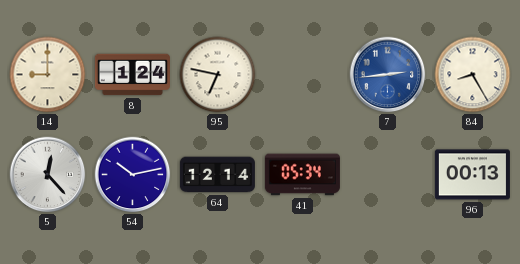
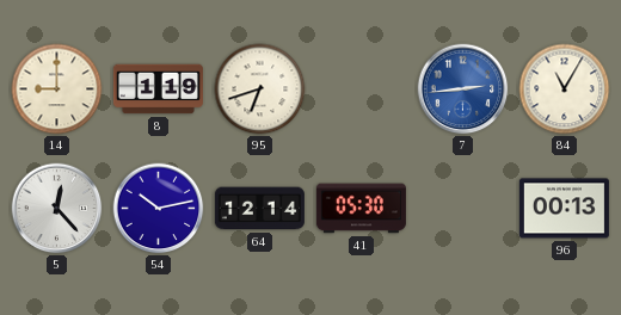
8: 1:24 -> 1:19
95: 6:47 -> 6:42
84: 8:25 -> 11:05
41: 05:34 -> 05:30
